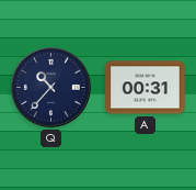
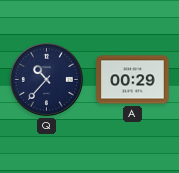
A: 00:31 -> 00:29
